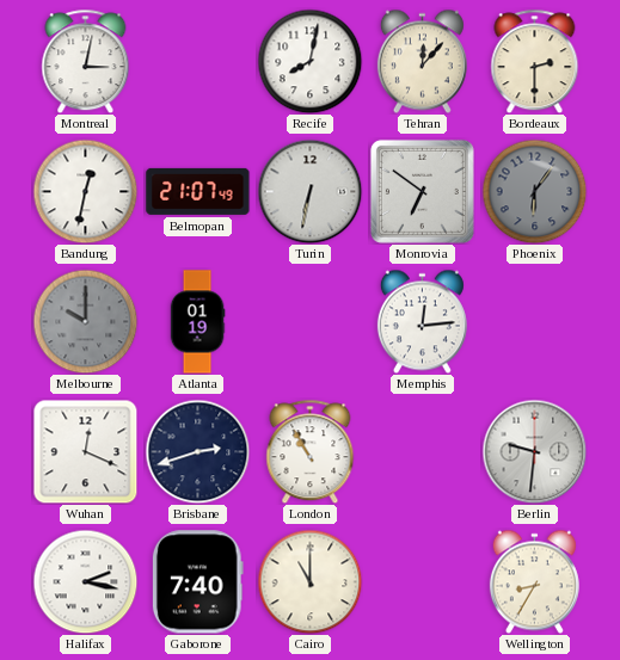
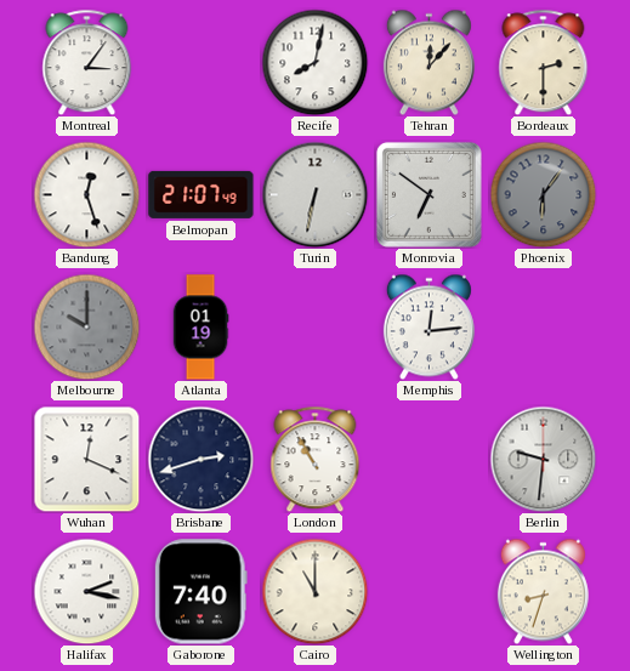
Montreal: 3:02 -> 3:06
Bandung: 12:32 -> 12:27
Wellington: 8:35 -> 8:33
